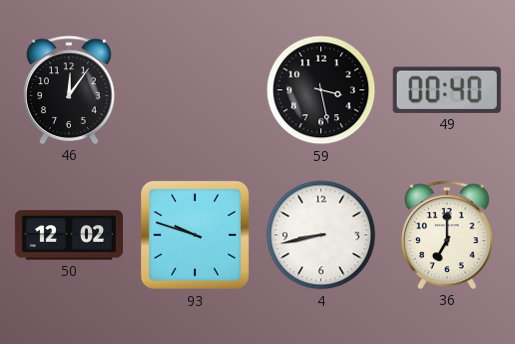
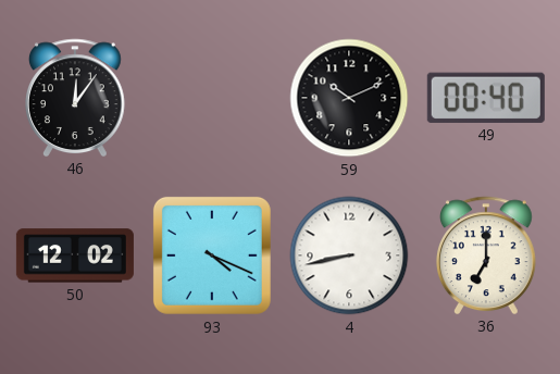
59: 3:28 -> 10:11
93: 9:48 -> 4:19
